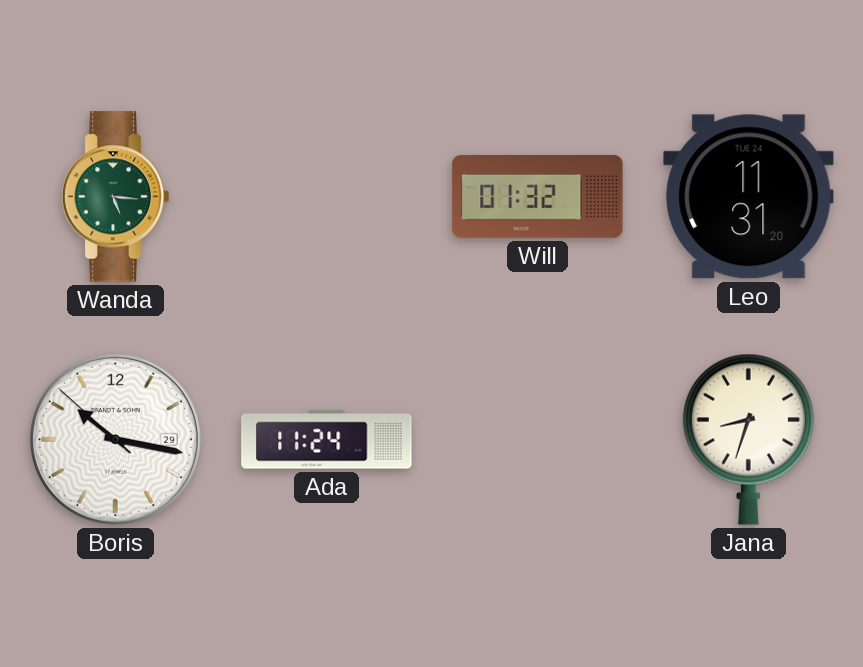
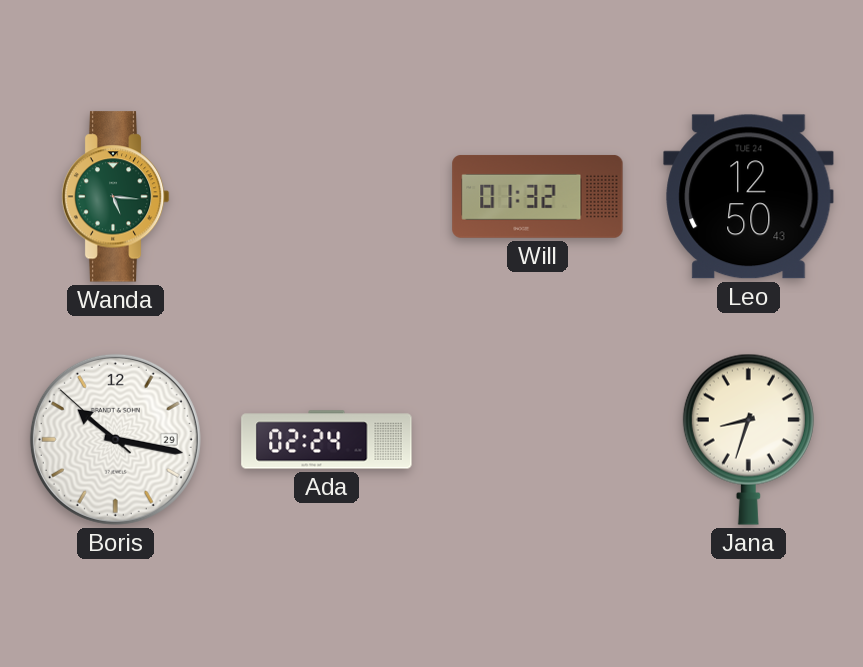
Leo: 11:31 -> 12:50
Ada: 11:24 -> 02:24
